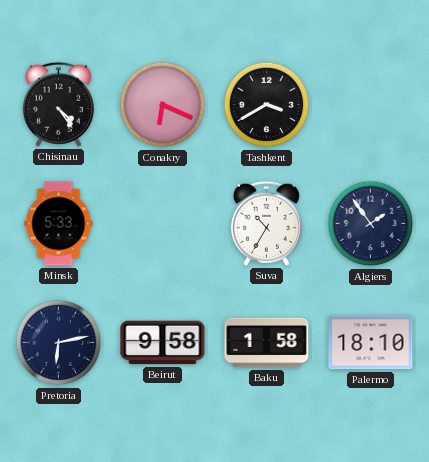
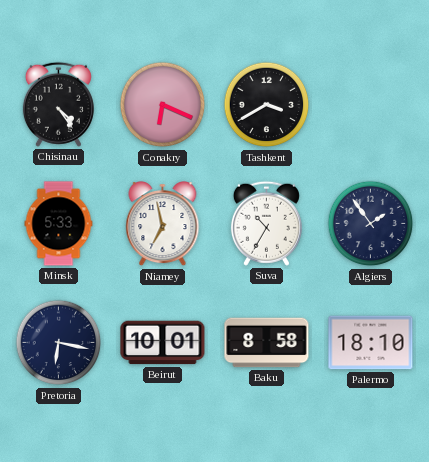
Niamey: none -> 6:58
Pretoria: 6:13 -> 6:17
Beirut: 9:58 -> 10:01
Baku: 1:58 -> 8:58
